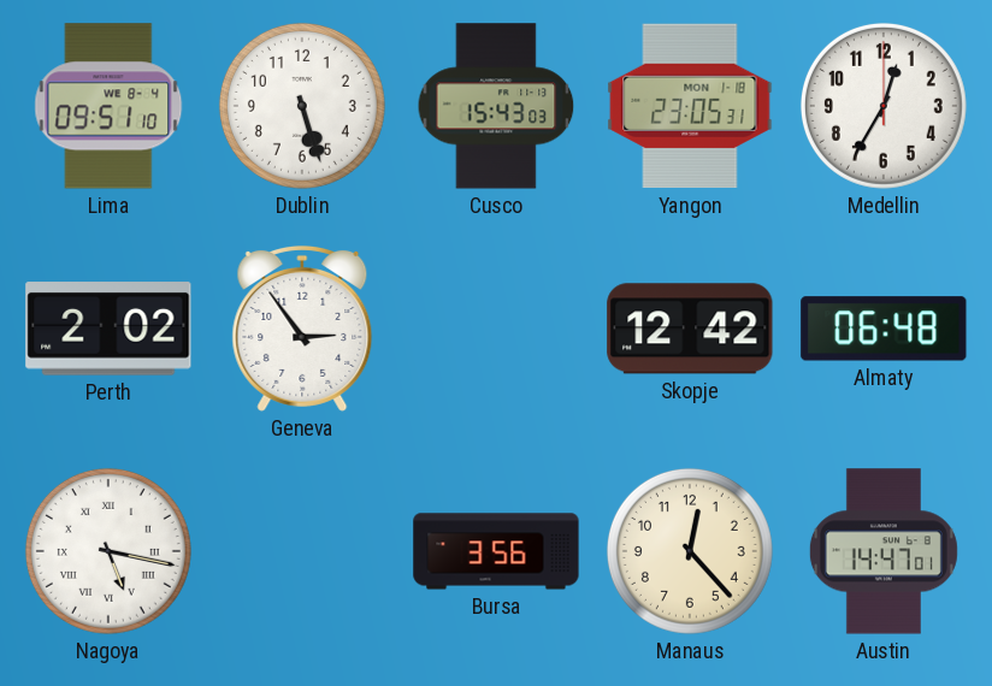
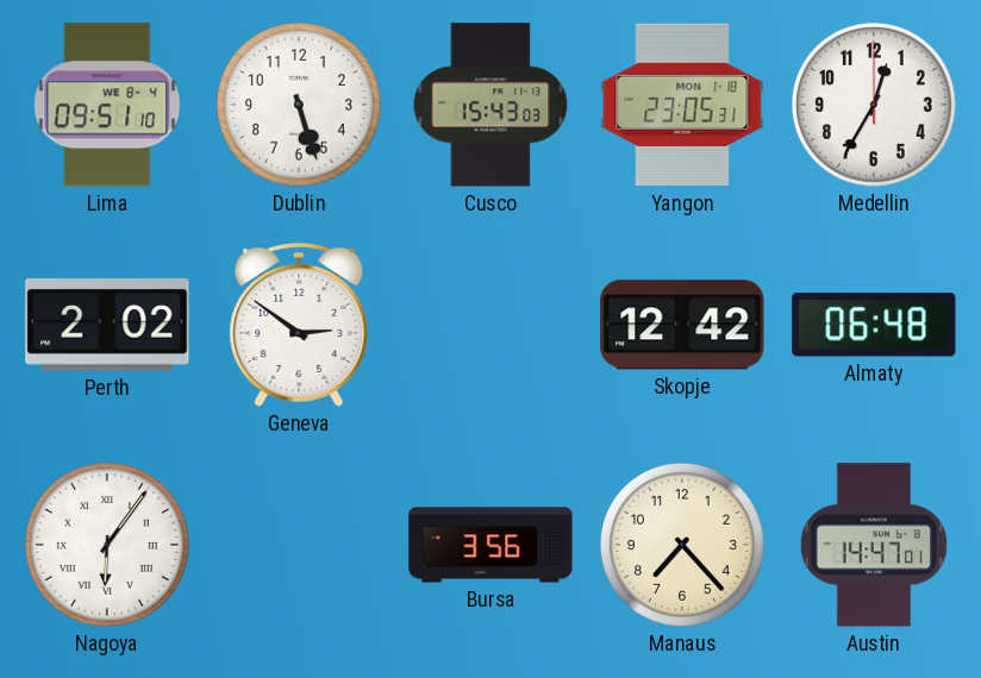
Geneva: 2:54 -> 2:51
Nagoya: 5:17 -> 6:06
Manaus: 12:23 -> 7:23
